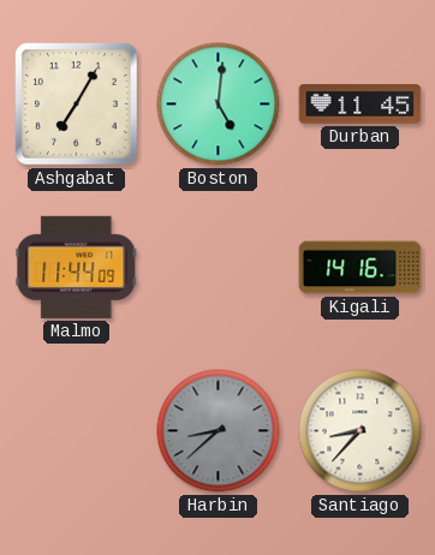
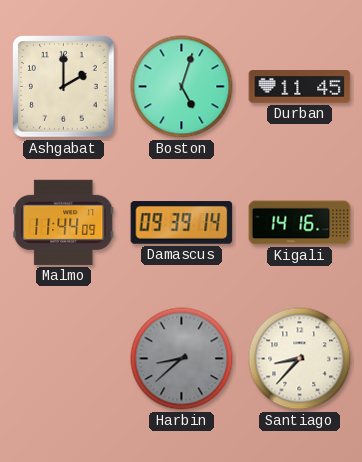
Ashgabat: 7:05 -> 2:00
Boston: 5:01 -> 5:03
Damascus: none -> 09:39
